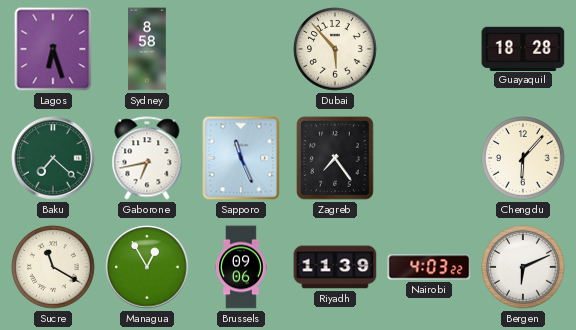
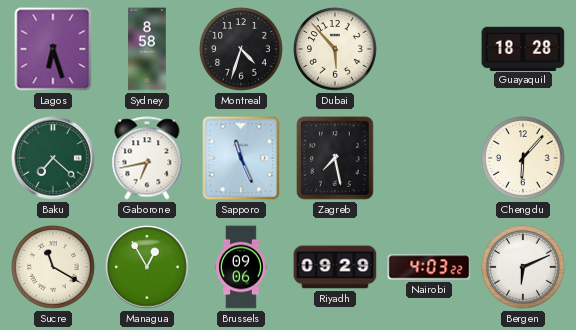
Montreal: none -> 4:33
Zagreb: 7:24 -> 7:28
Riyadh: 11:39 -> 09:29
